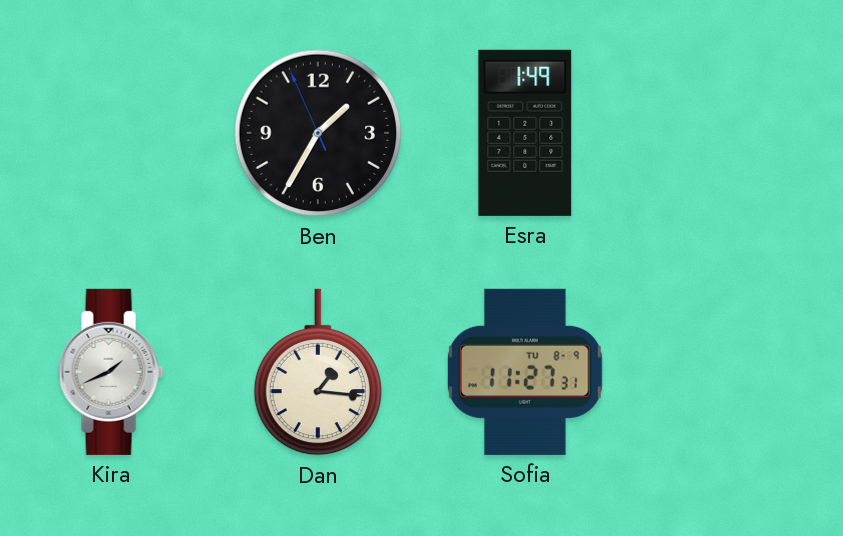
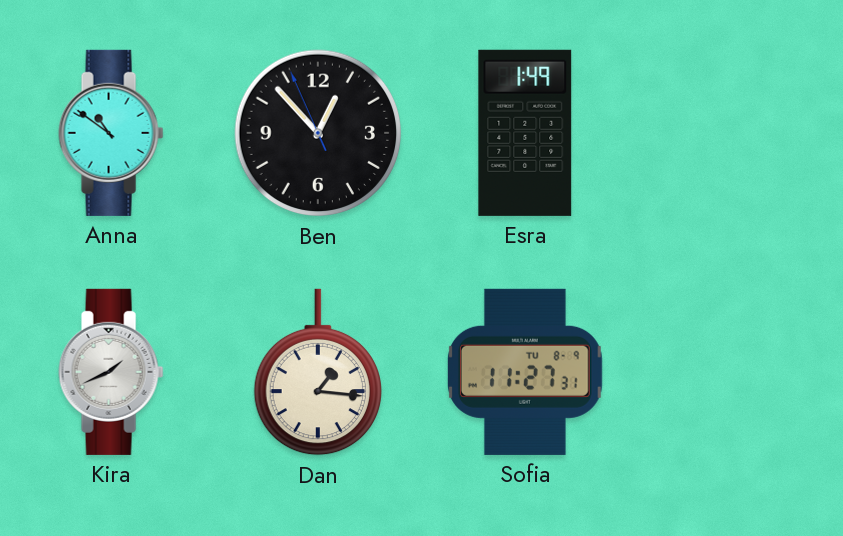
Anna: none -> 10:51
Ben: 1:34 -> 12:52
